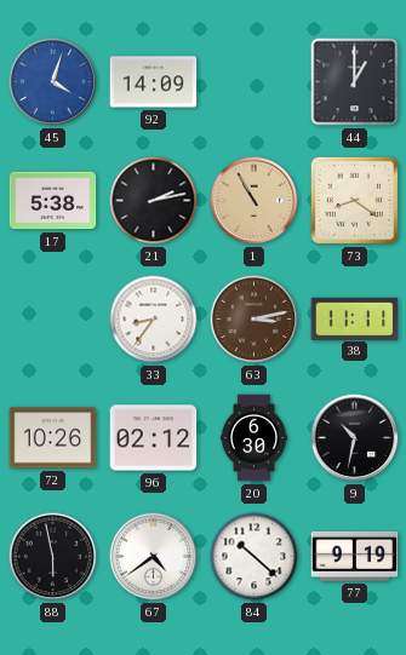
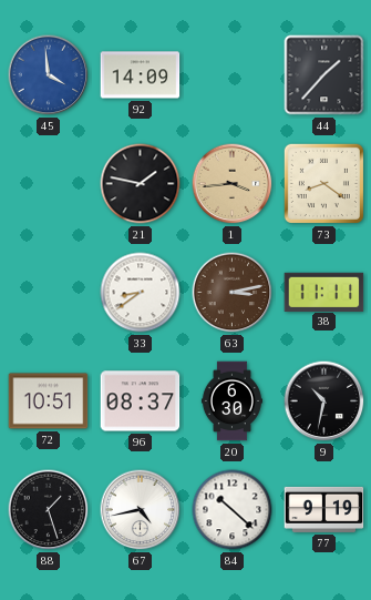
45: 4:03 -> 3:59
44: 1:00 -> 1:37
17: 5:38 -> none
21: 2:13 -> 1:47
1: 10:55 -> 3:44
33: 8:36 -> 8:39
72: 10:26 -> 10:51
96: 02:12 -> 08:37
88: 5:58 -> 1:27
67: 4:39 -> 4:43
